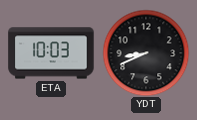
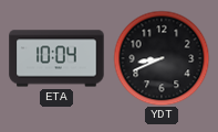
ETA: 10:03 -> 10:04
